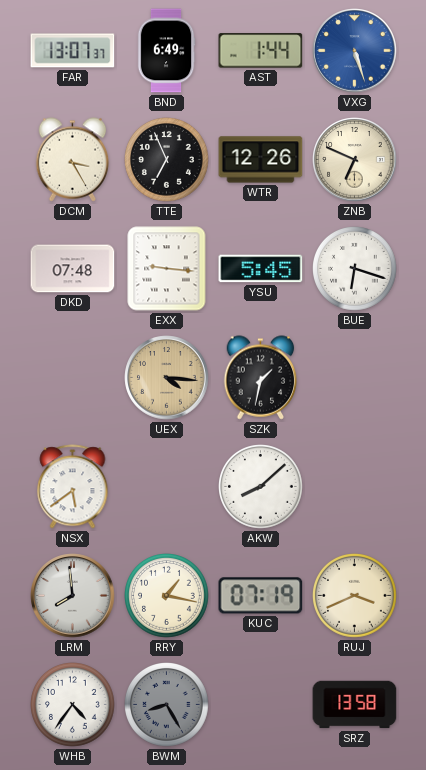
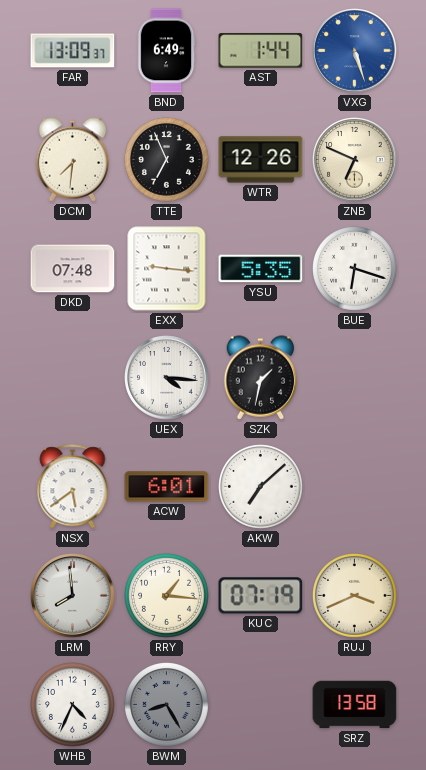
FAR: 13:07 -> 13:09
DCM: 3:25 -> 7:31
YSU: 5:45 -> 5:35
UEX dial: champagne -> white
ACW: none -> 6:01
AKW: 8:08 -> 7:08
RRY: 1:17 -> 1:16
WHB: 4:36 -> 4:34
